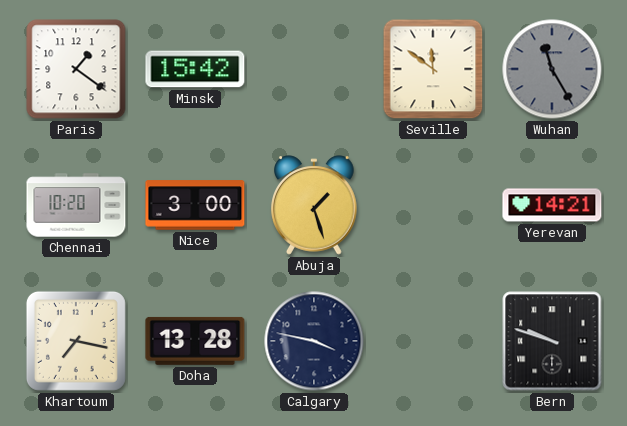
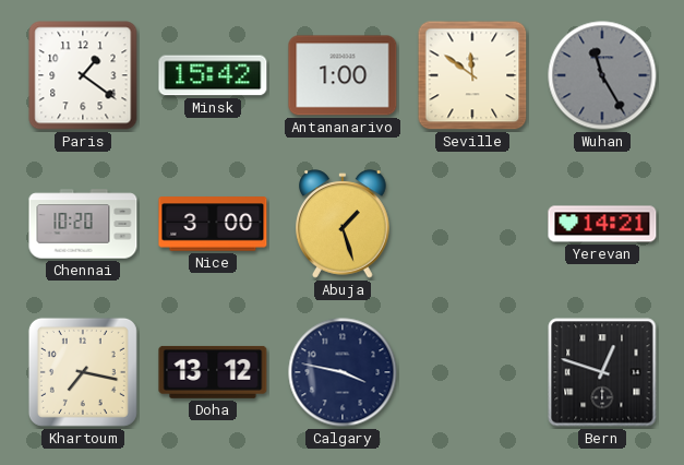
Antananarivo: none -> 1:00
Doha: 13:28 -> 13:12
Bern: 9:48 -> 12:48
